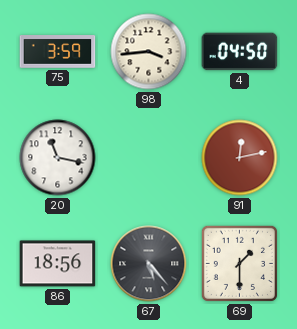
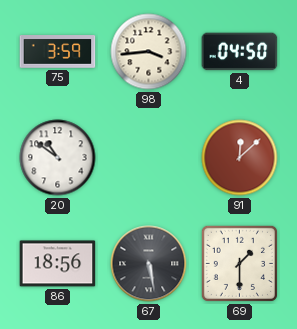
20: 11:17 -> 10:51
91: 12:13 -> 12:08
67: 5:23 -> 5:28
